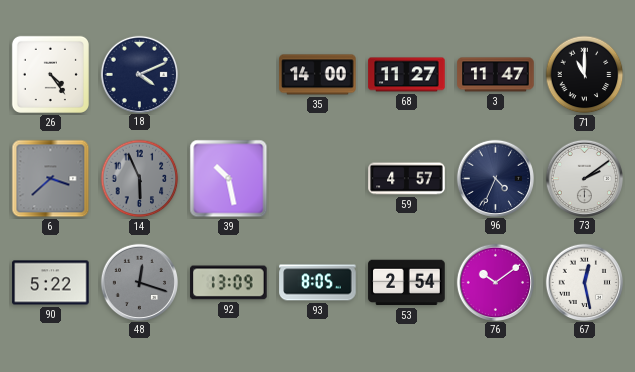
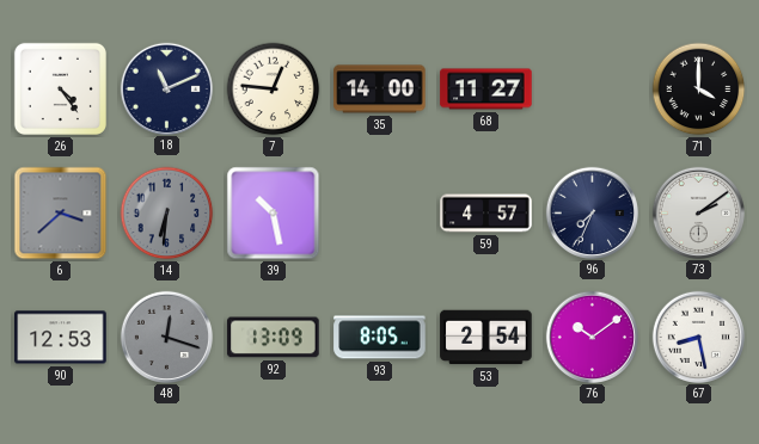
18: 4:11 -> 11:11
7: none -> 12:46
3: 11:47 -> none
71: 11:00 -> 4:00
14: 5:56 -> 6:31
96: 4:34 -> 7:34
90: 5:22 -> 12:53
67: 12:28 -> 8:28
